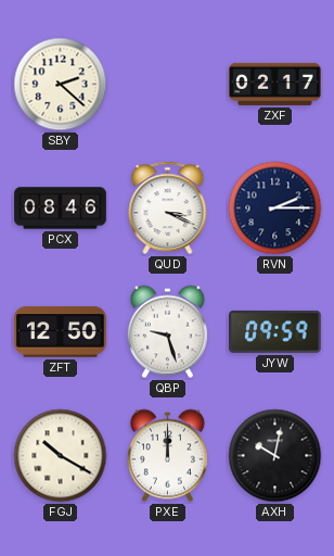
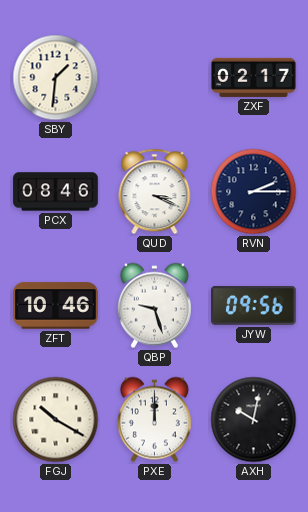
SBY: 2:22 -> 1:31
ZFT: 12:50 -> 10:46
JYW: 09:59 -> 09:56
